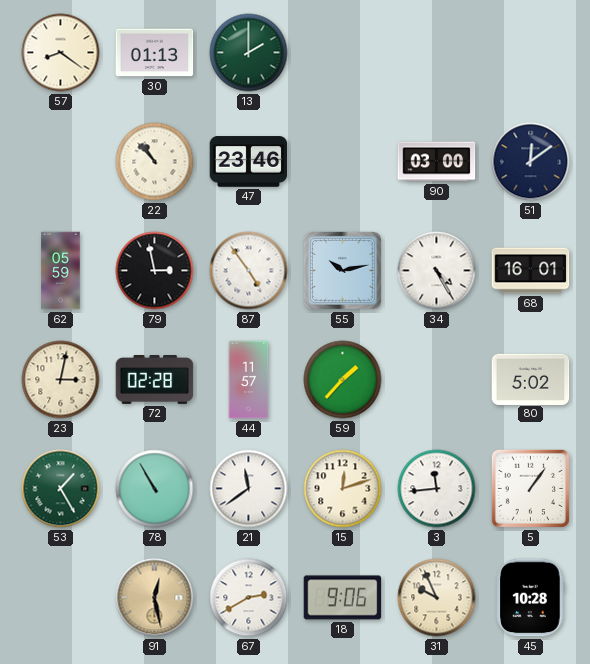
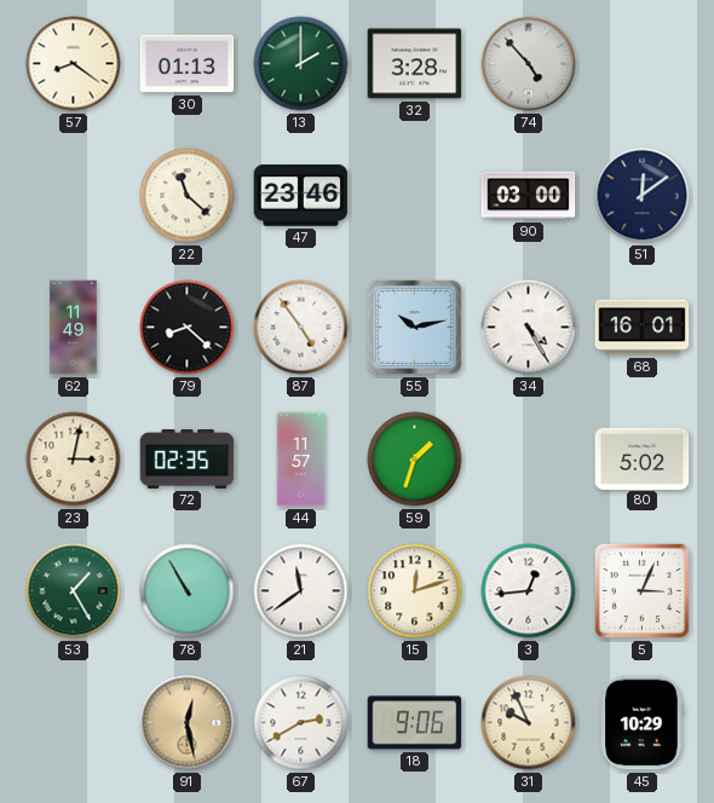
32: none -> 3:28
74: none -> 4:53
22: 10:53 -> 11:22
62: 05:59 -> 11:49
79: 2:58 -> 8:22
72: 02:28 -> 02:35
59: 1:37 -> 1:33
3: 11:44 -> 12:44
5: 1:06 -> 3:04
45: 10:28 -> 10:29
